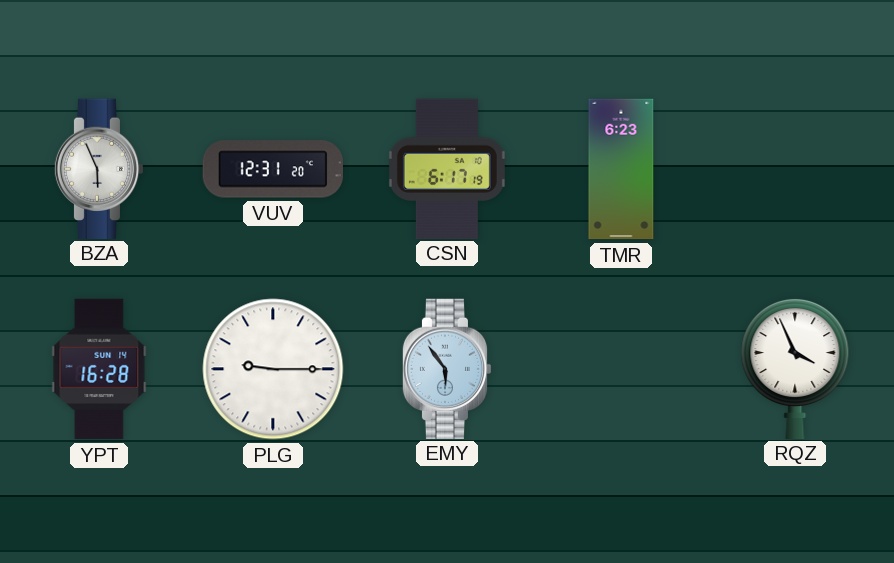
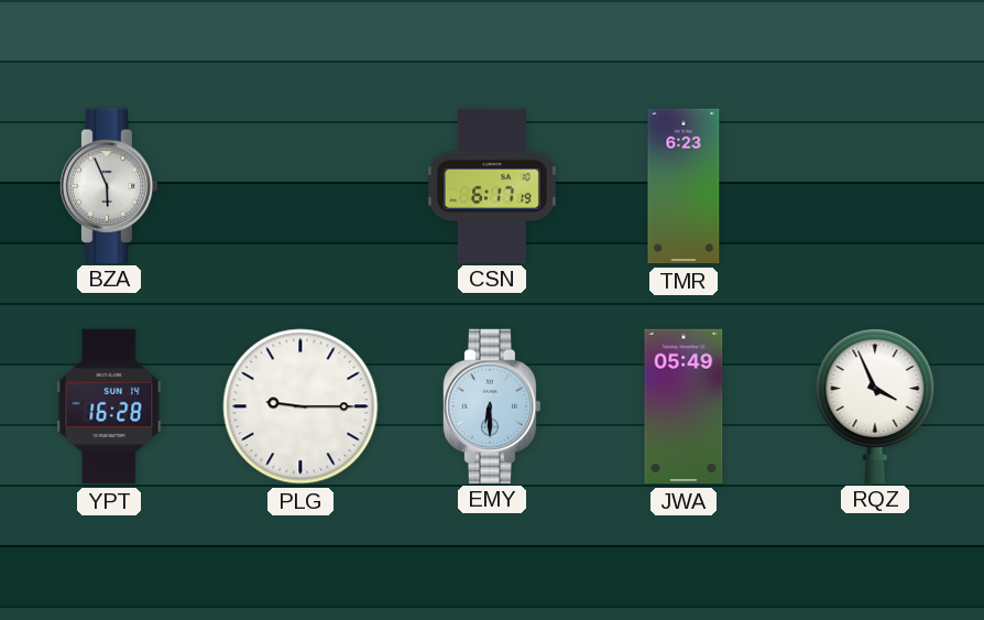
VUV: 12:31 -> none
EMY: 5:54 -> 6:30
JWA: none -> 05:49
